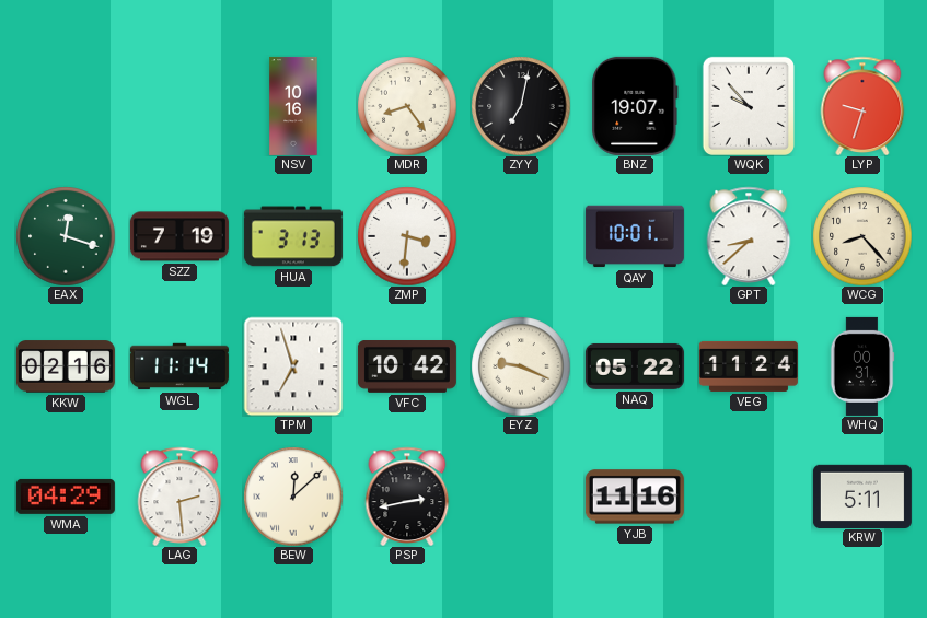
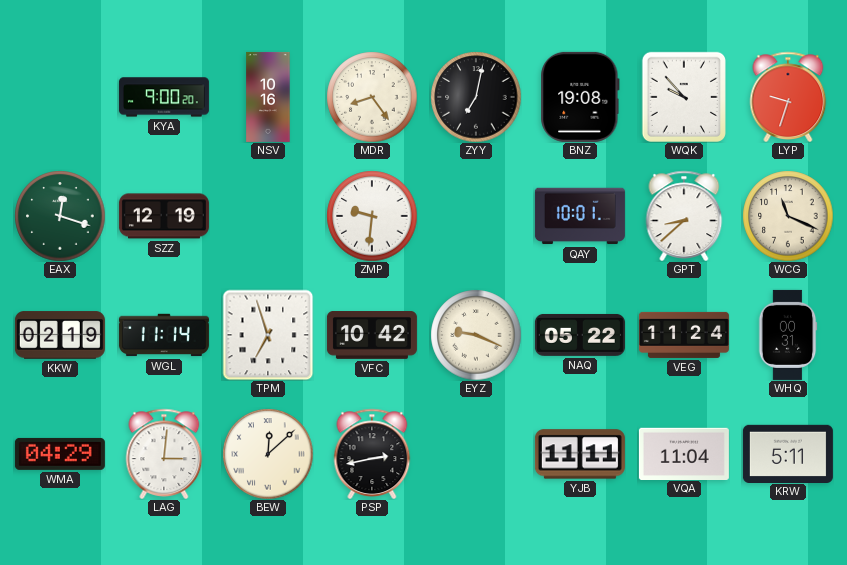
KYA: none -> 9:00
BNZ: 19:07 -> 19:08
SZZ: 7:19 -> 12:19
HUA: 3:13 -> none
ZMP: 3:31 -> 9:31
WCG: 8:23 -> 11:19
KKW: 02:16 -> 02:19
LAG: 2:29 -> 3:01
YJB: 11:16 -> 11:11
VQA: none -> 11:04
